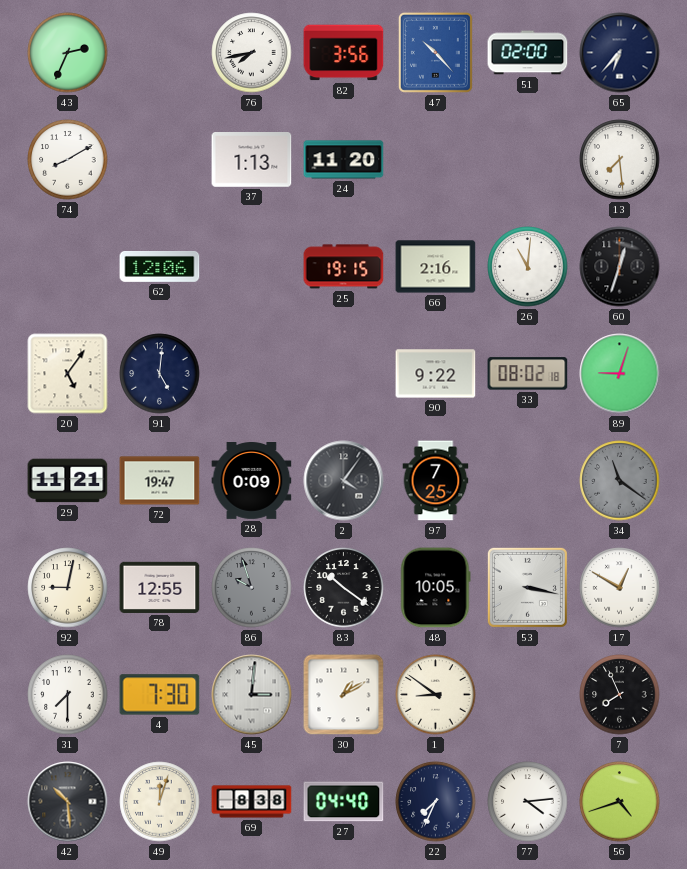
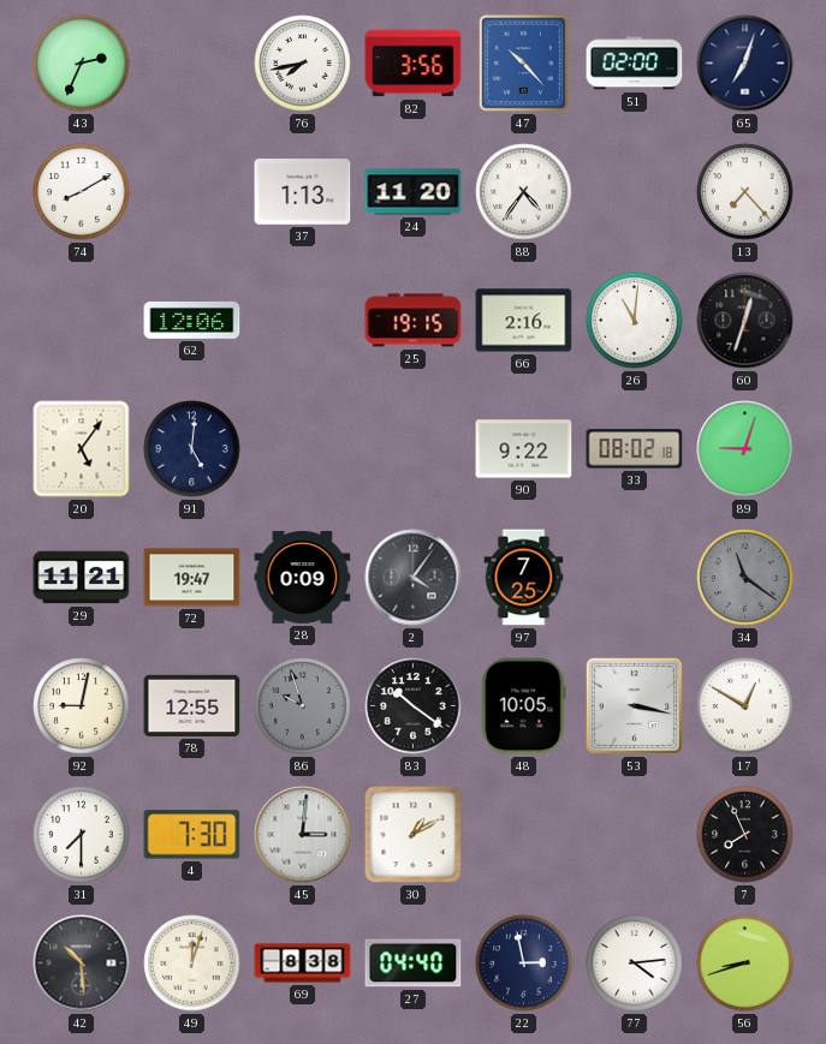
65: 6:37 -> 7:03
88: none -> 4:36
13: 7:29 -> 7:23
1: 8:51 -> none
22: 7:34 -> 2:58
56: 4:42 -> 8:42
